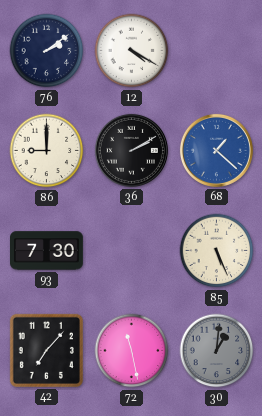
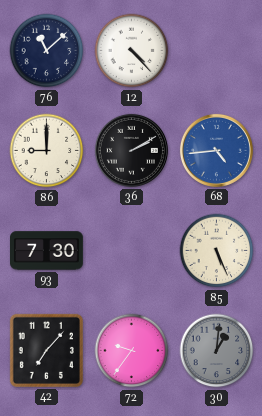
76: 2:09 -> 11:08
12: 4:20 -> 4:23
68: 1:22 -> 4:44
72: 11:28 -> 9:36
